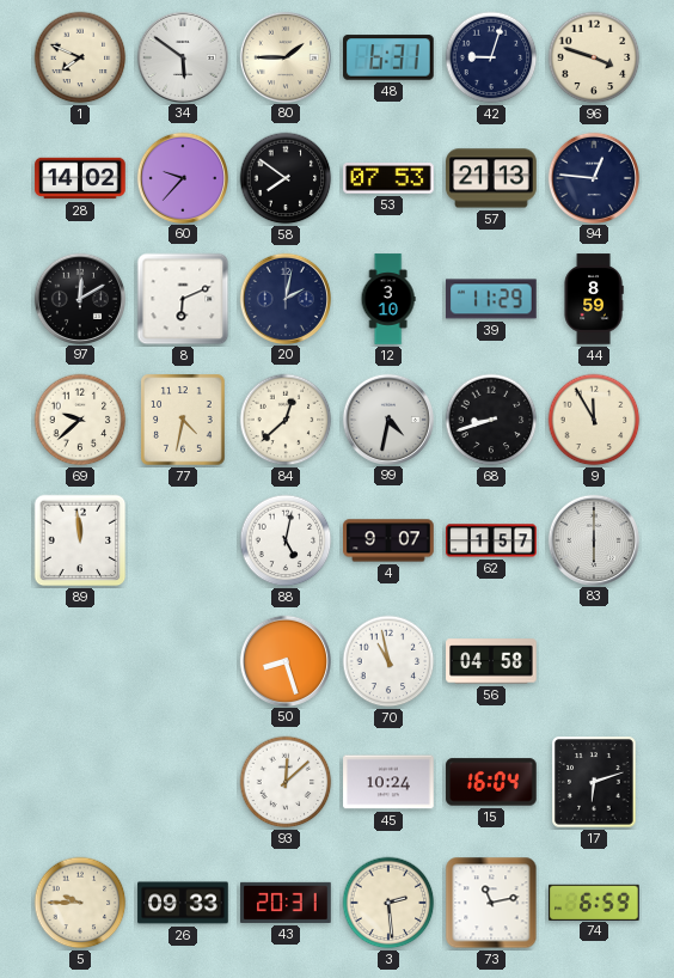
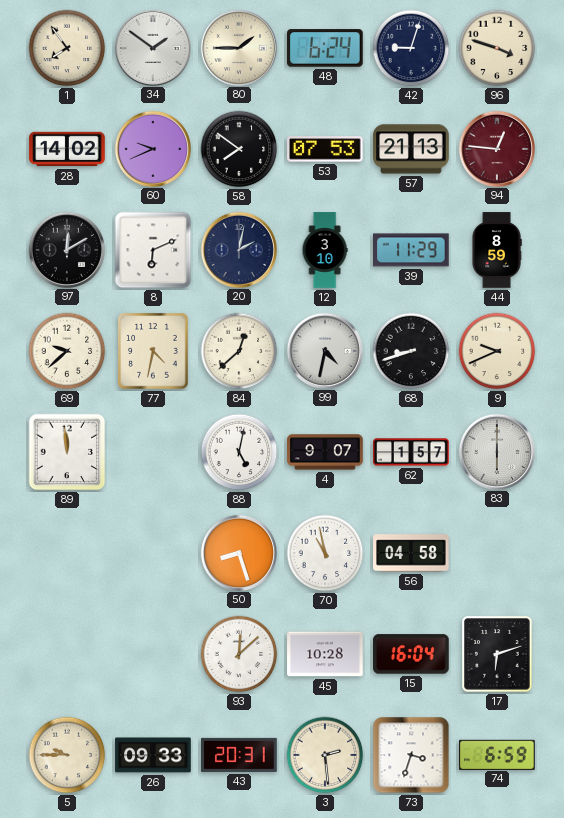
1: 7:49 -> 7:54
34: 5:51 -> 1:51
48: 6:31 -> 6:24
60: 9:37 -> 9:41
94 dial: navy -> burgundy
9: 11:55 -> 9:41
45: 10:24 -> 10:28
73: 11:13 -> 3:33
